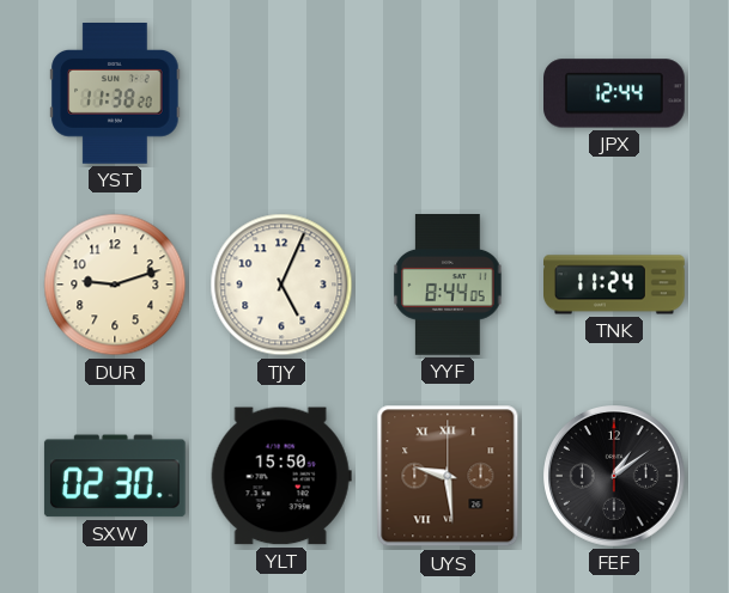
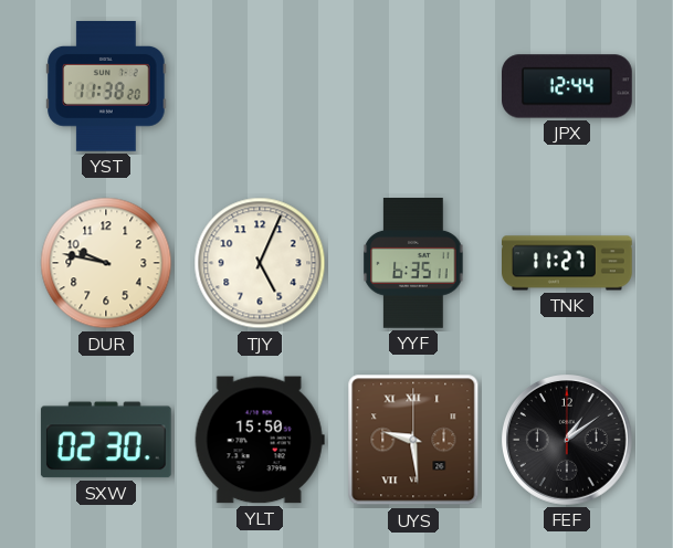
DUR: 9:12 -> 9:47
YYF: 8:44 -> 6:35
TNK: 11:24 -> 11:27
